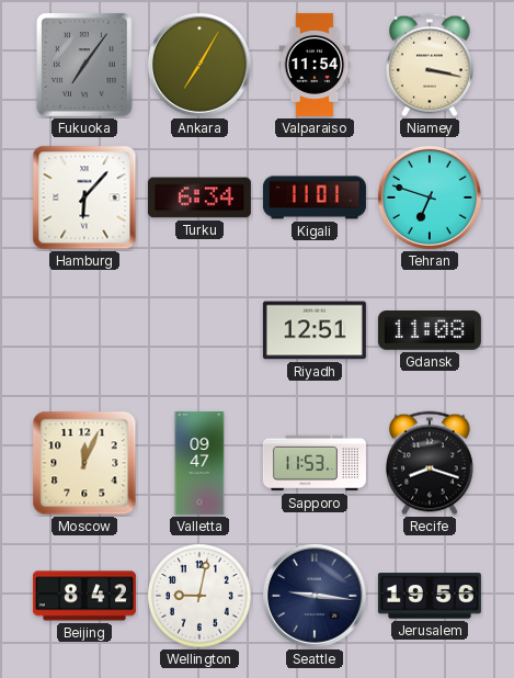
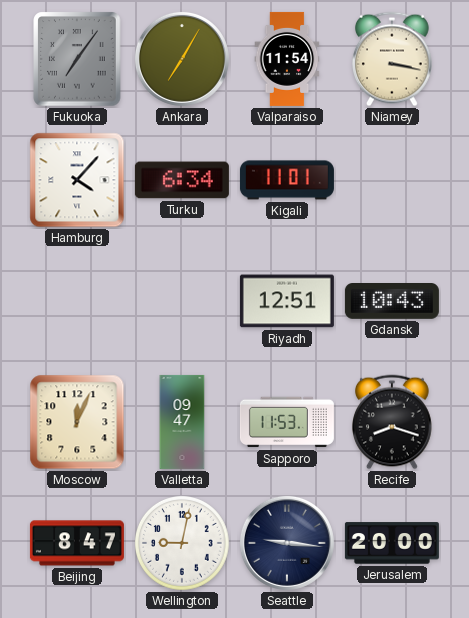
Hamburg: 6:07 -> 4:07
Tehran: 6:48 -> none
Gdansk: 11:08 -> 10:43
Beijing: 8:42 -> 8:47
Jerusalem: 19:56 -> 20:00
